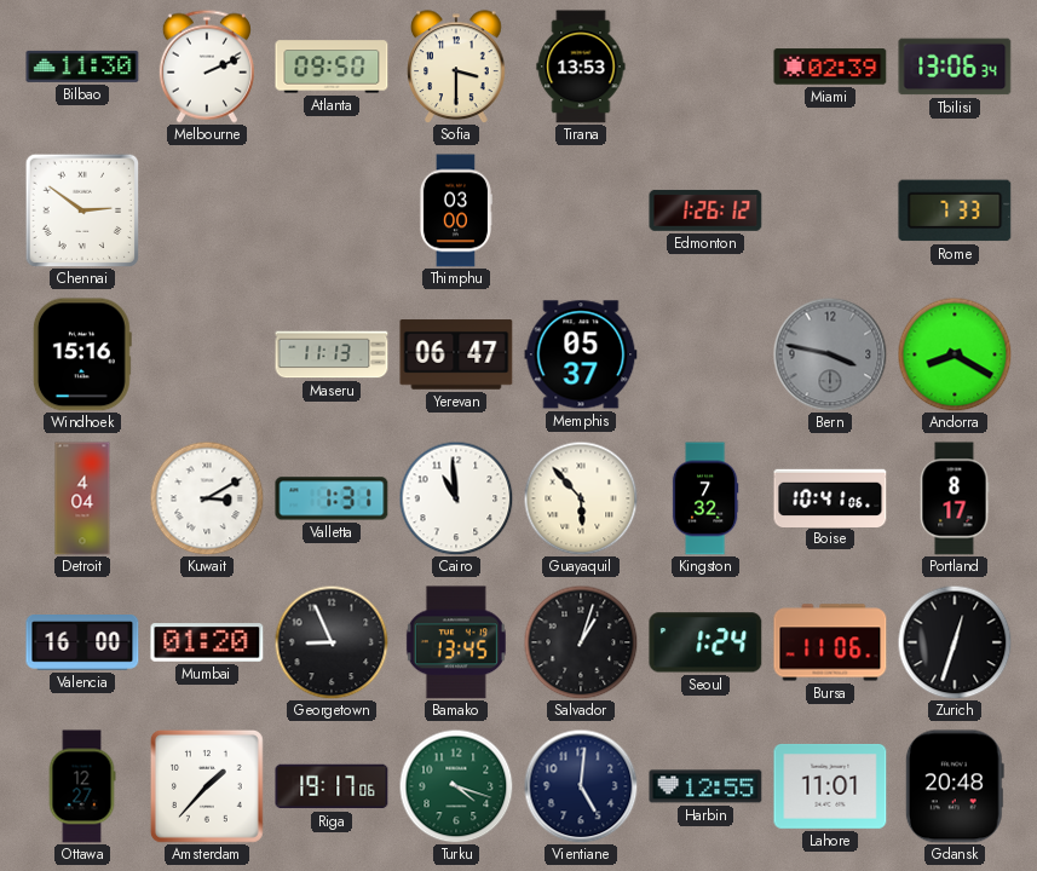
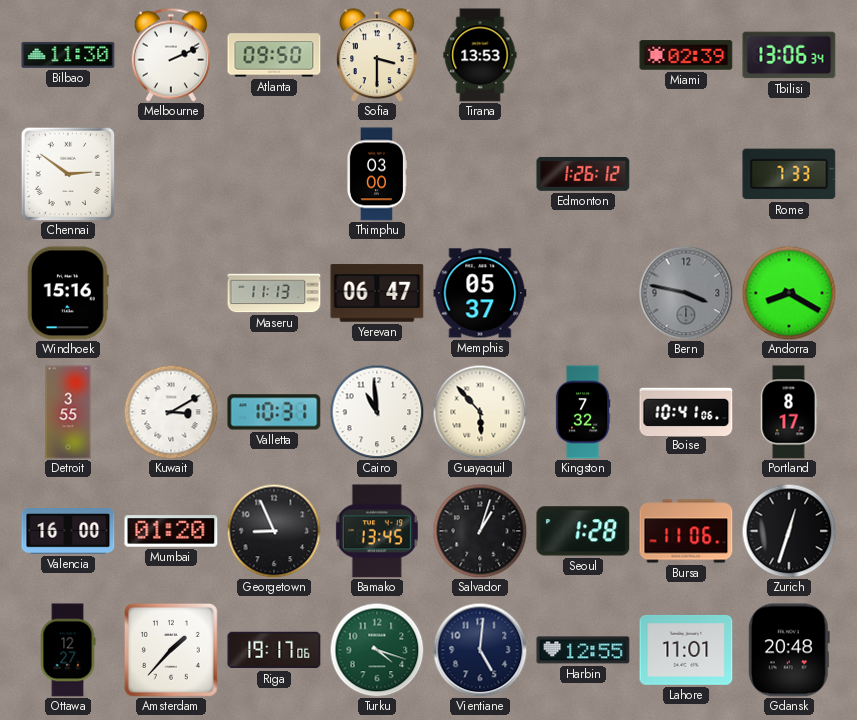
Detroit: 4:04 -> 3:55
Valletta: 1:31 -> 10:31
Seoul: 1:24 -> 1:28
